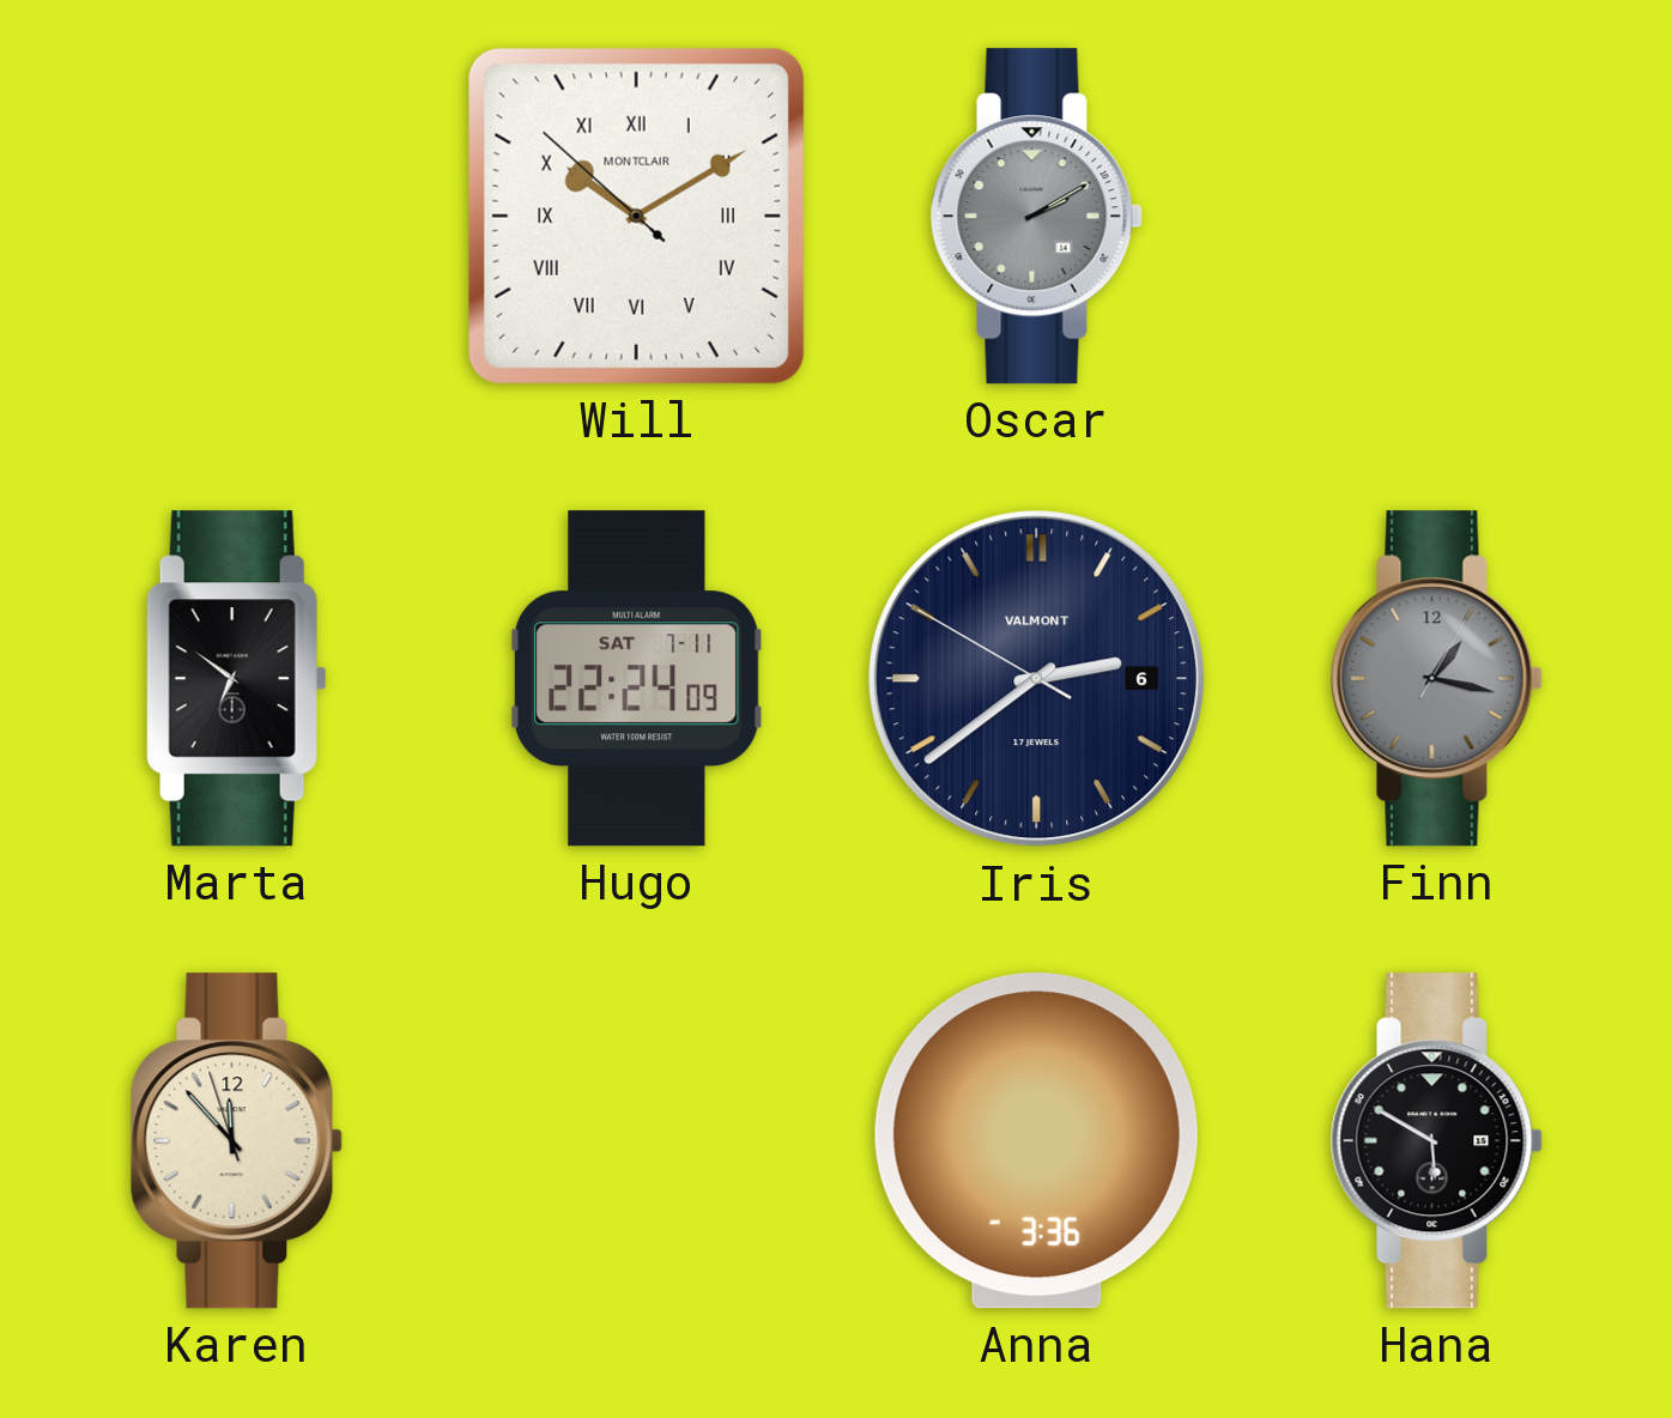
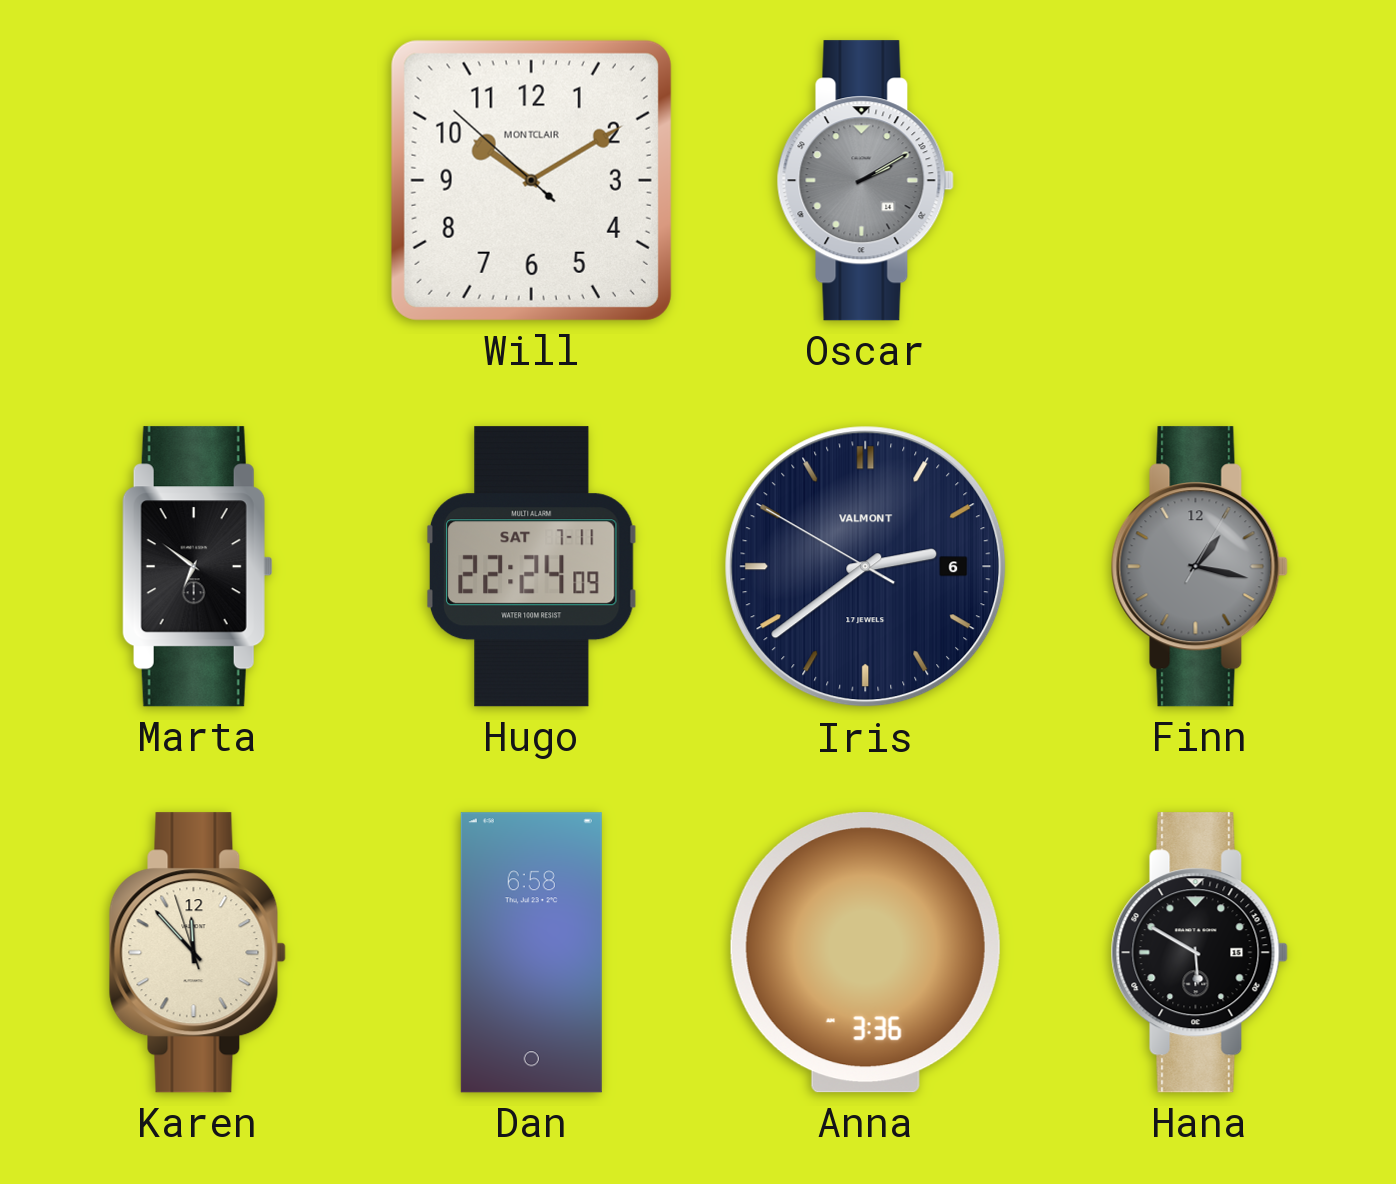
Will numerals: Roman -> Arabic
Dan: none -> 6:58
